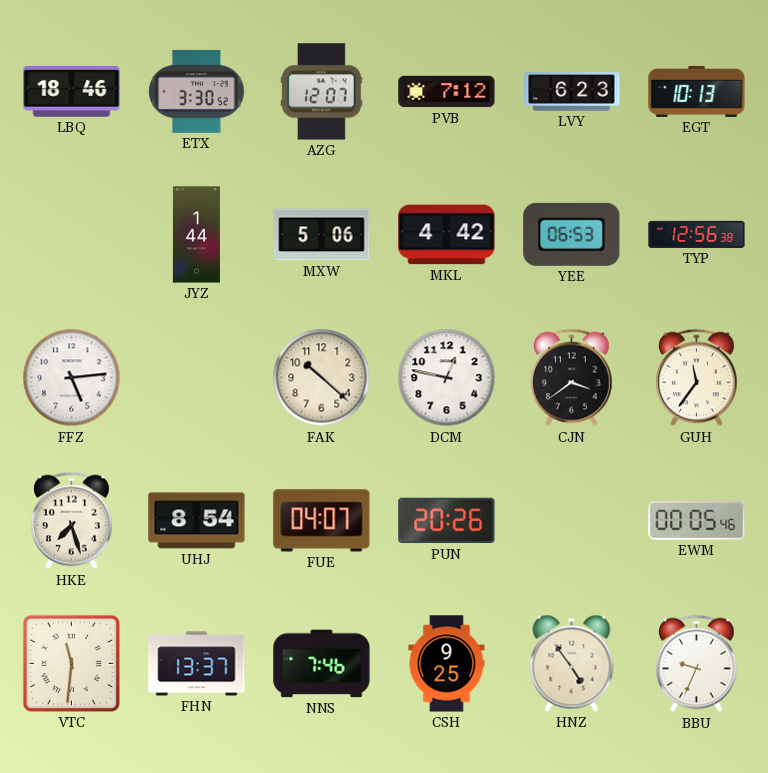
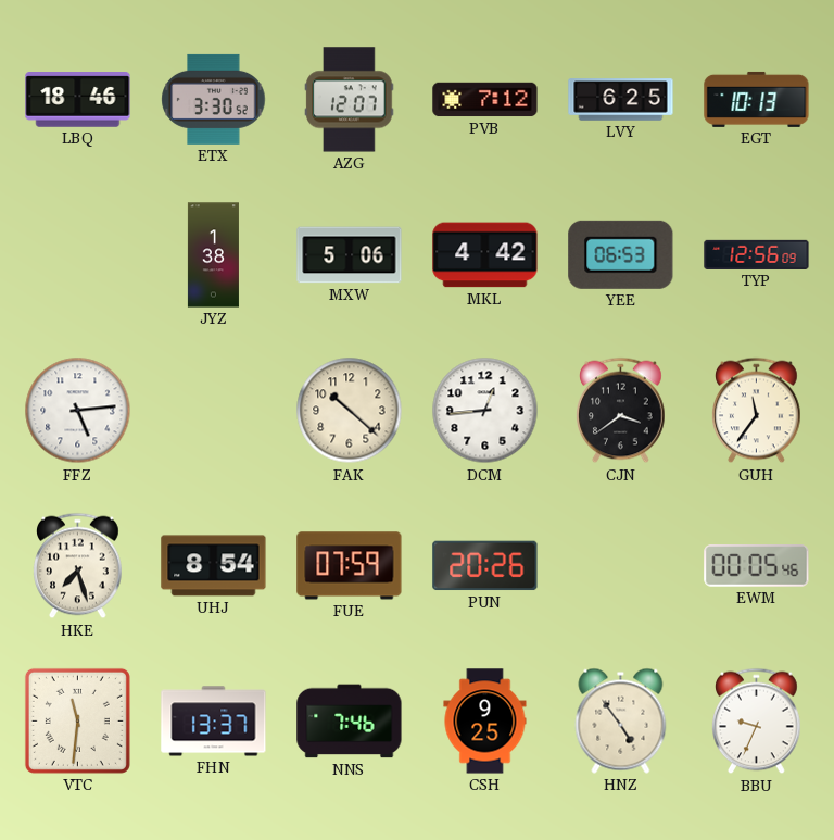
LVY: 6:23 -> 6:25
JYZ: 1:44 -> 1:38
TYP: 12:56:38 -> 12:56:09
DCM: 12:47 -> 12:44
FUE: 04:07 -> 07:59
